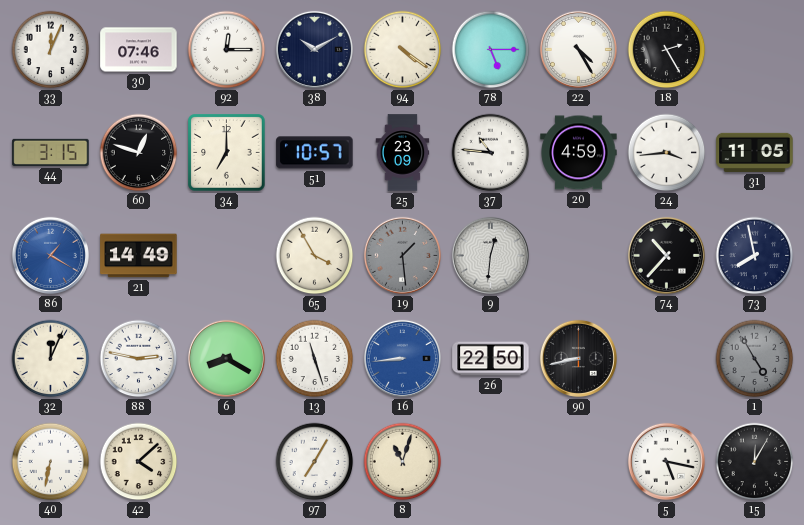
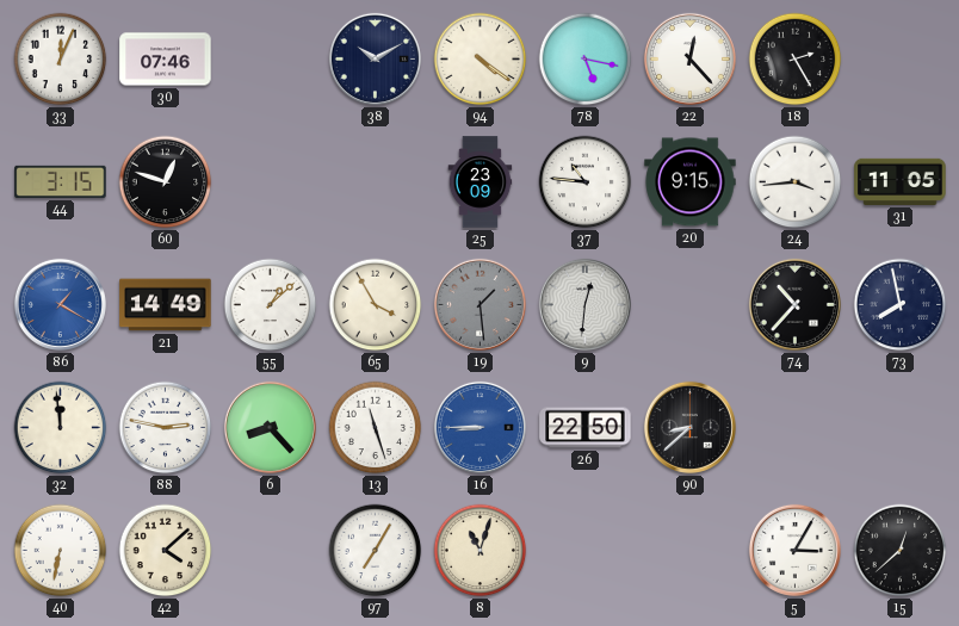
92: 12:15 -> none
78: 5:15 -> 5:17
22: 4:25 -> 12:23
34: 7:00 -> none
51: 10:57 -> none
20: 4:59 -> 9:15
55: none -> 1:08
32: 12:04 -> 11:59
6: 8:20 -> 8:23
16: 8:44 -> 8:45
90: 8:43 -> 8:38
1: 4:55 -> none
5: 5:17 -> 3:05
15: 12:05 -> 12:38
